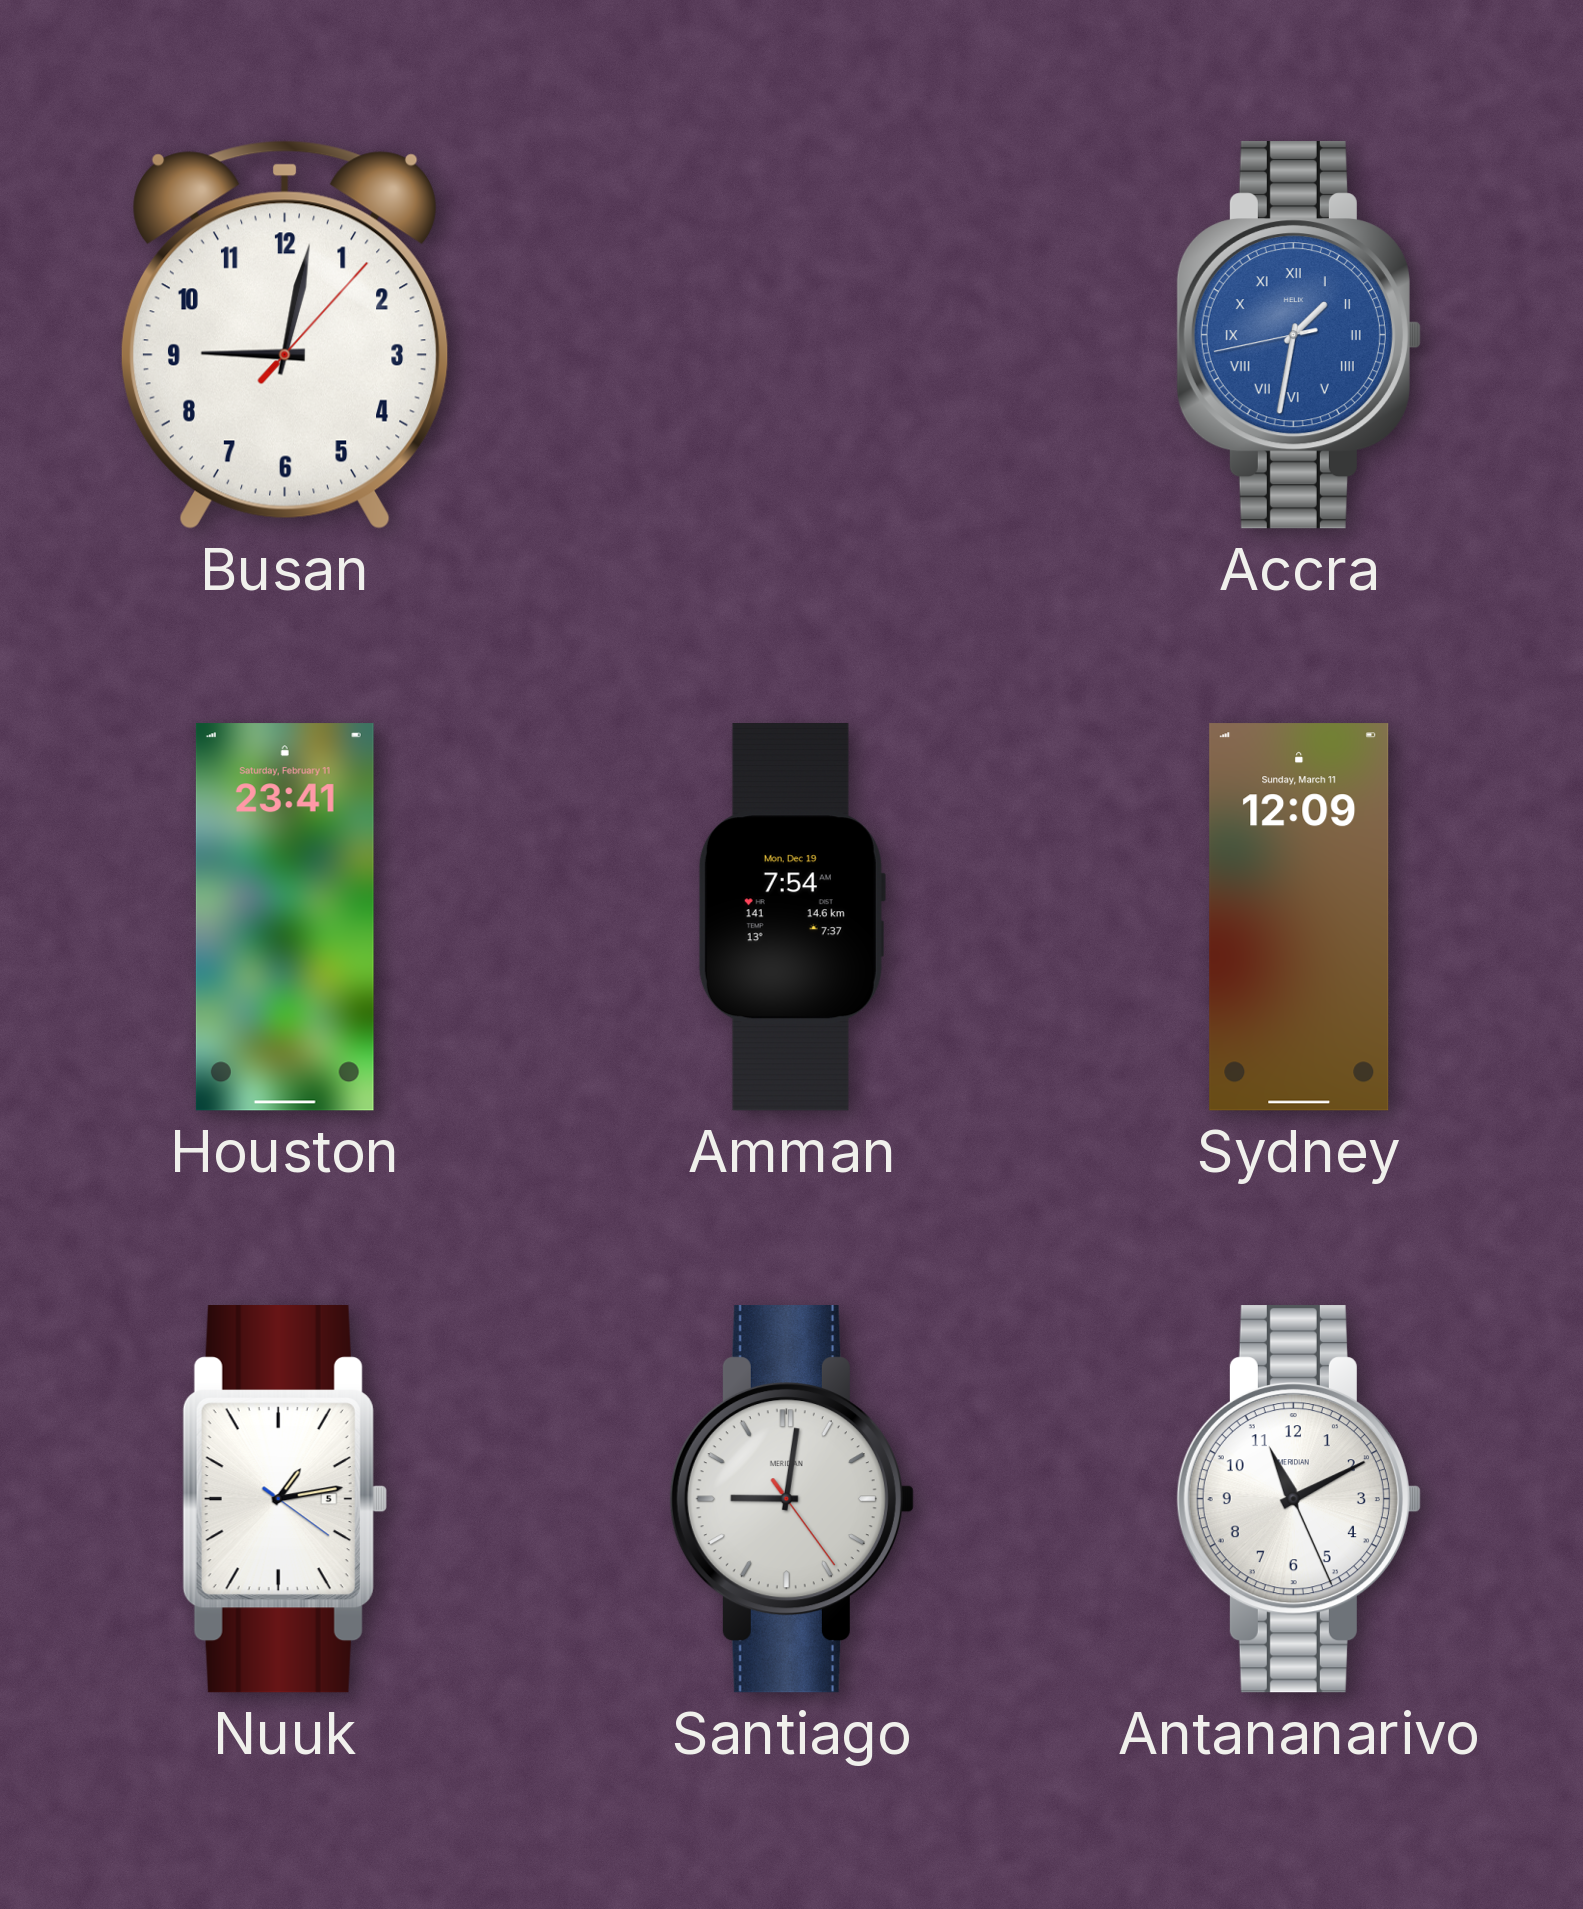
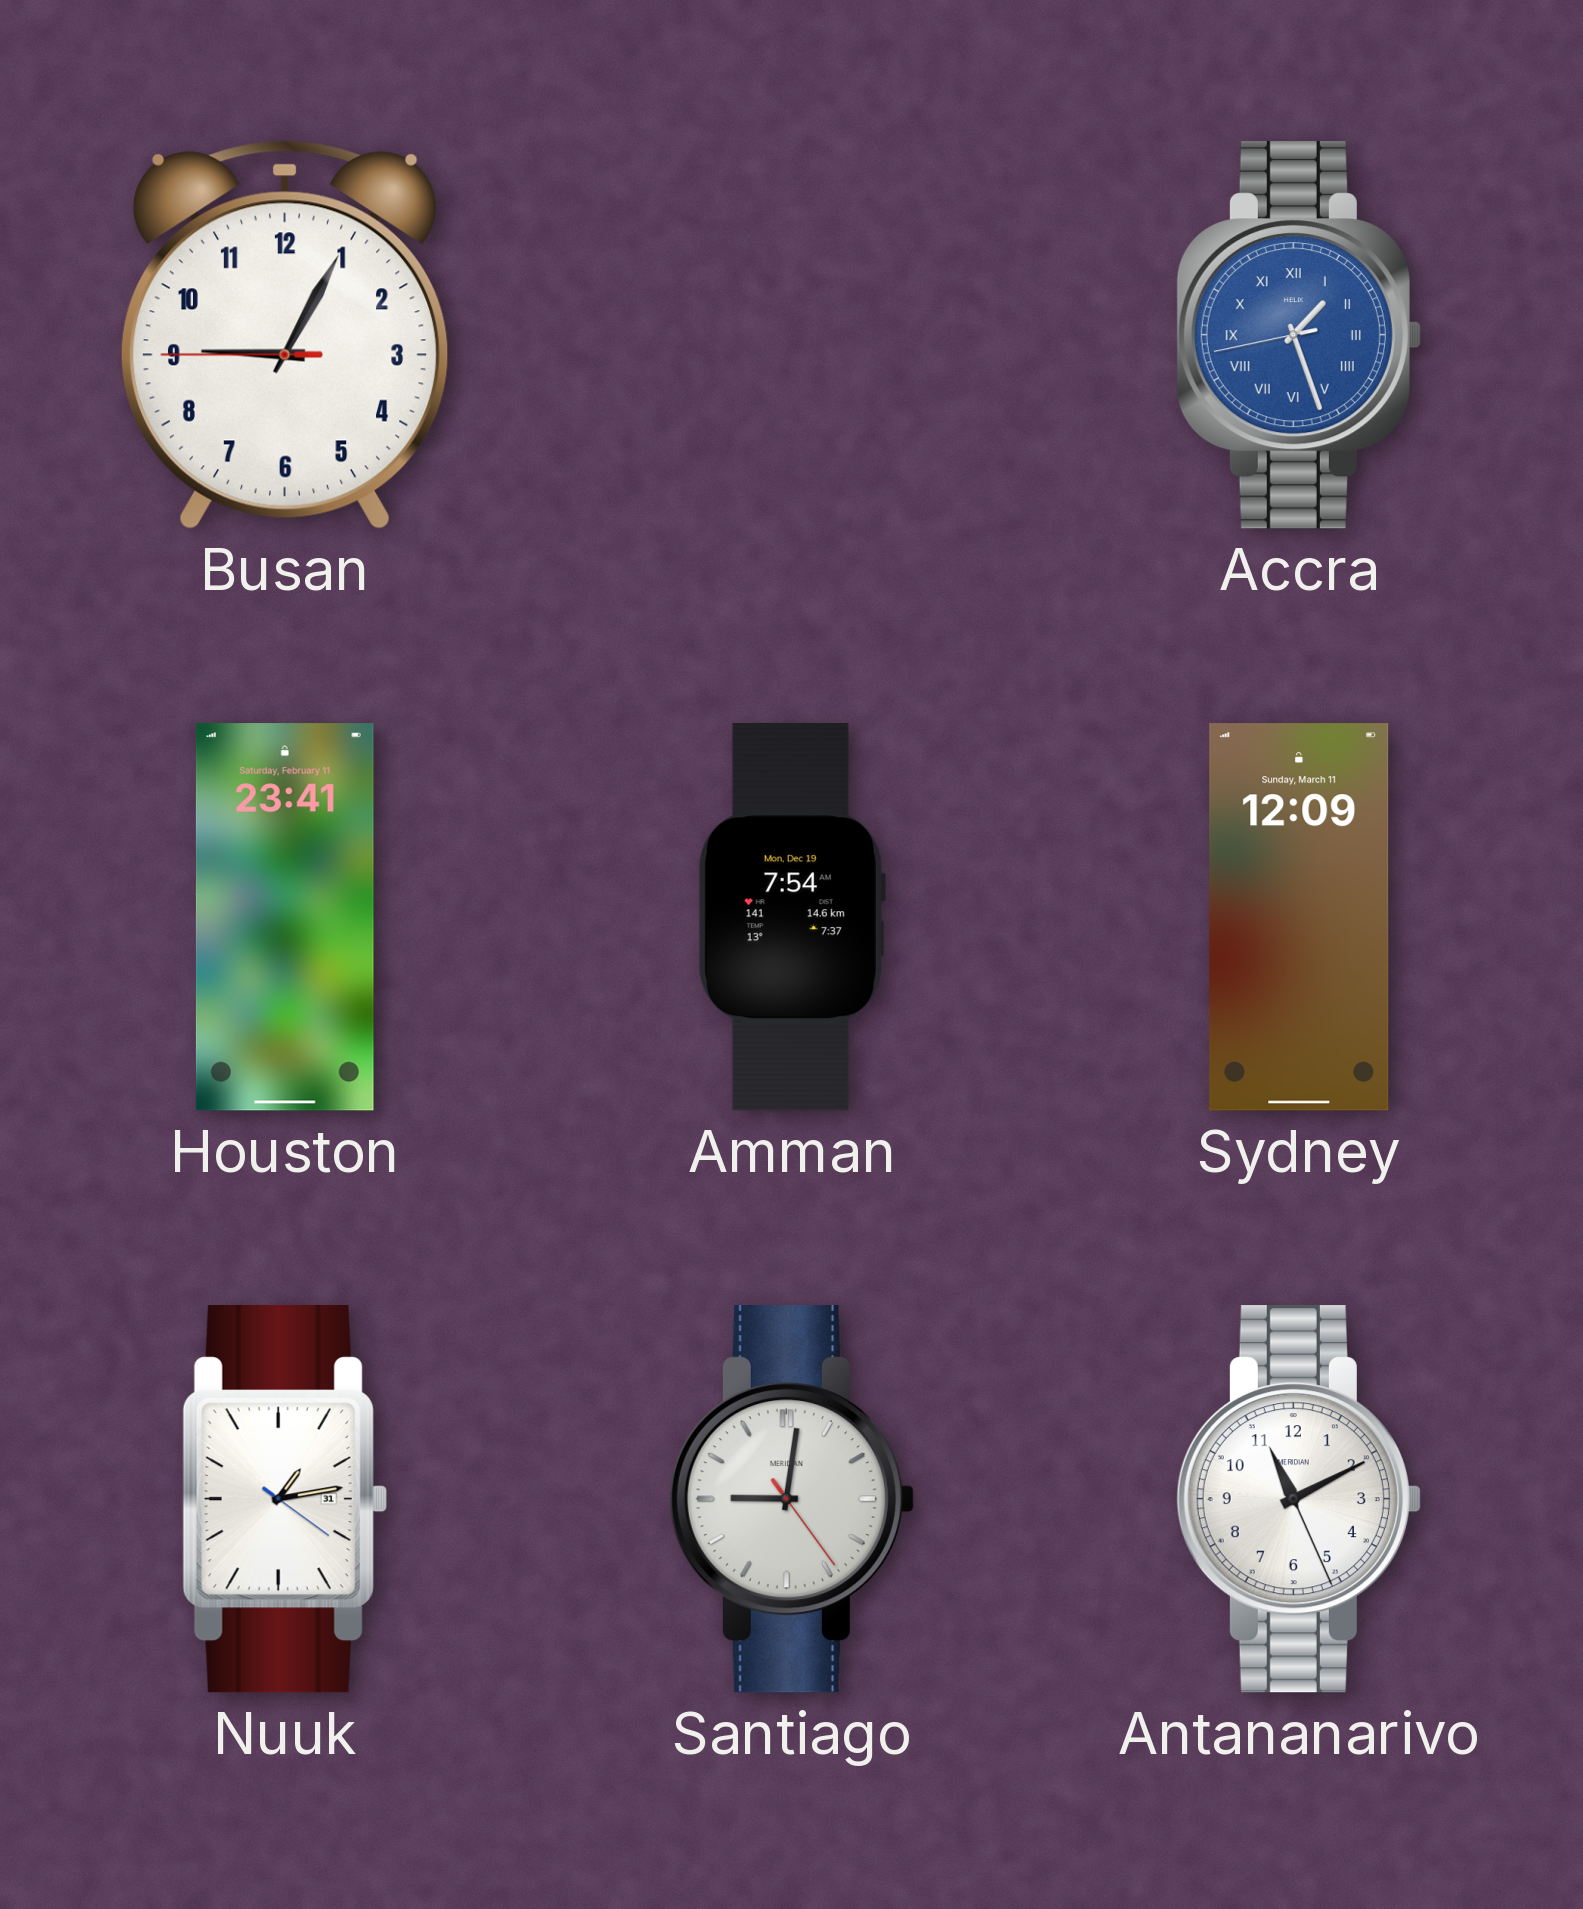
Busan: 9:02 -> 9:04
Accra: 1:31 -> 1:26
Nuuk date: 5 -> 31
